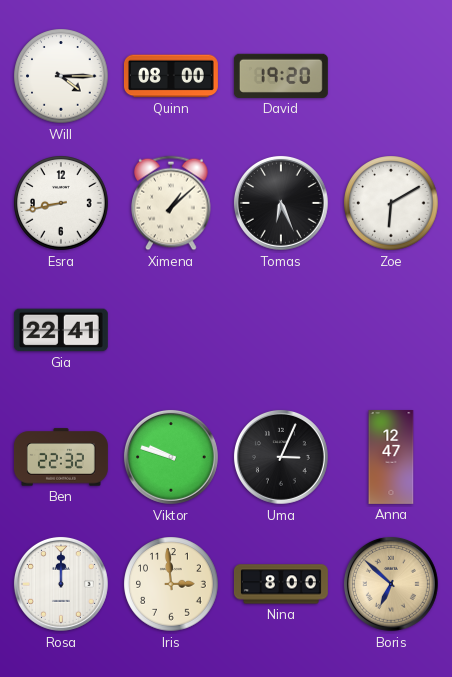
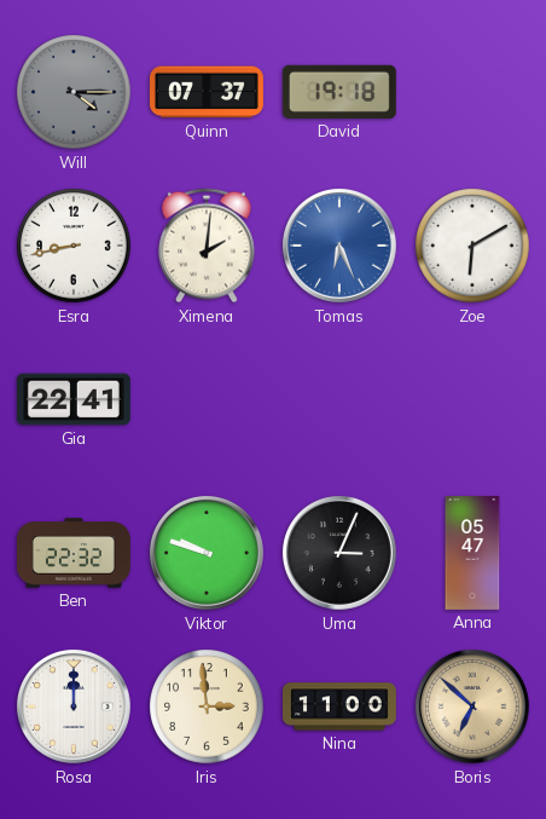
Will dial: white -> grey
Quinn: 08:00 -> 07:37
David: 19:20 -> 19:18
Ximena: 1:08 -> 2:01
Tomas dial: black -> blue
Anna: 12:47 -> 05:47
Nina: 8:00 -> 11:00
